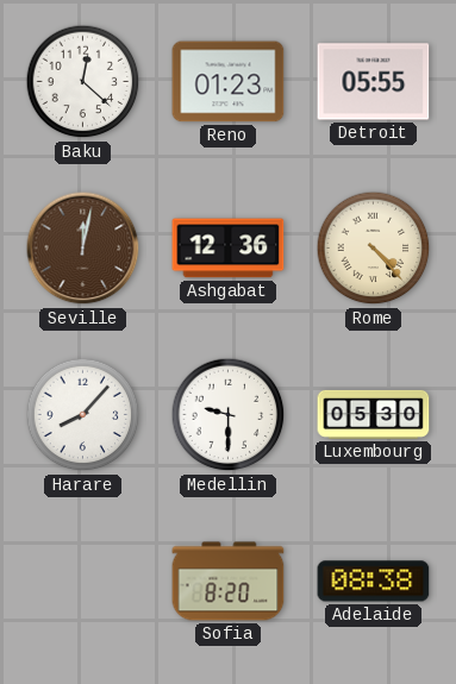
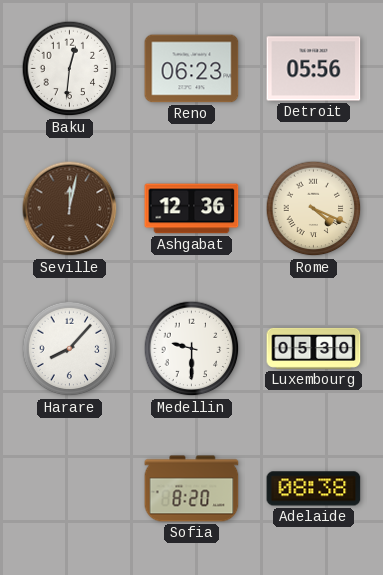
Baku: 12:22 -> 12:31
Reno: 01:23 -> 06:23
Detroit: 05:55 -> 05:56
Rome: 4:23 -> 4:19
